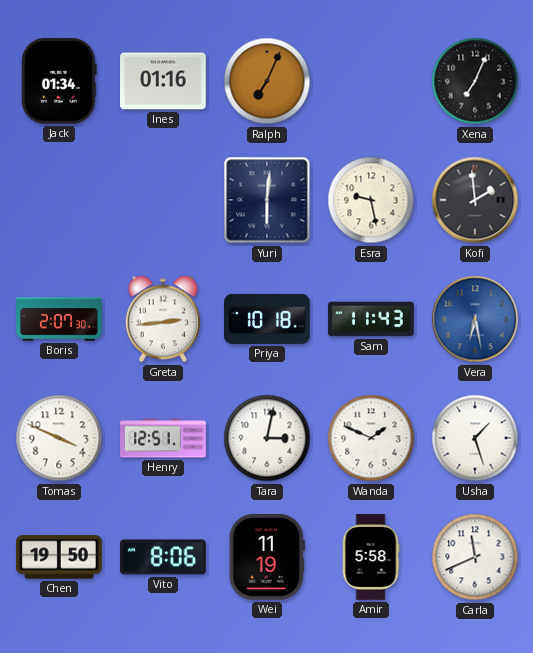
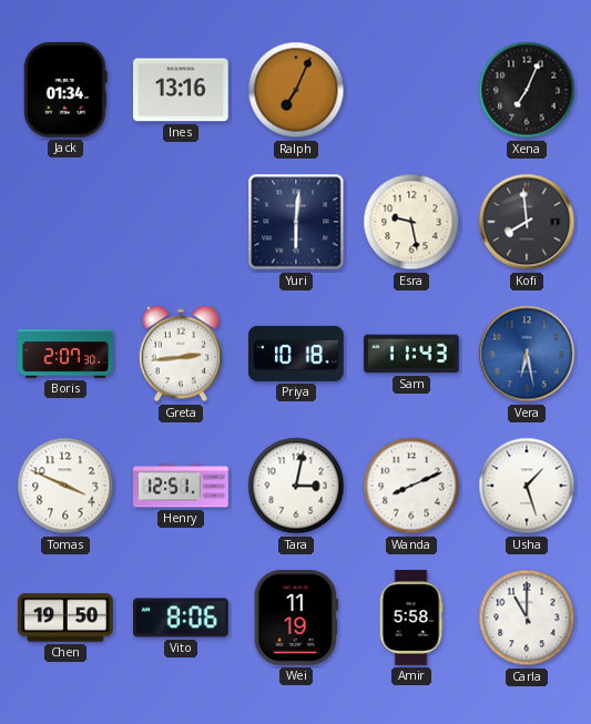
Ines: 01:16 -> 13:16
Kofi: 1:59 -> 7:59
Wanda: 1:49 -> 8:11
Carla: 11:41 -> 11:00
